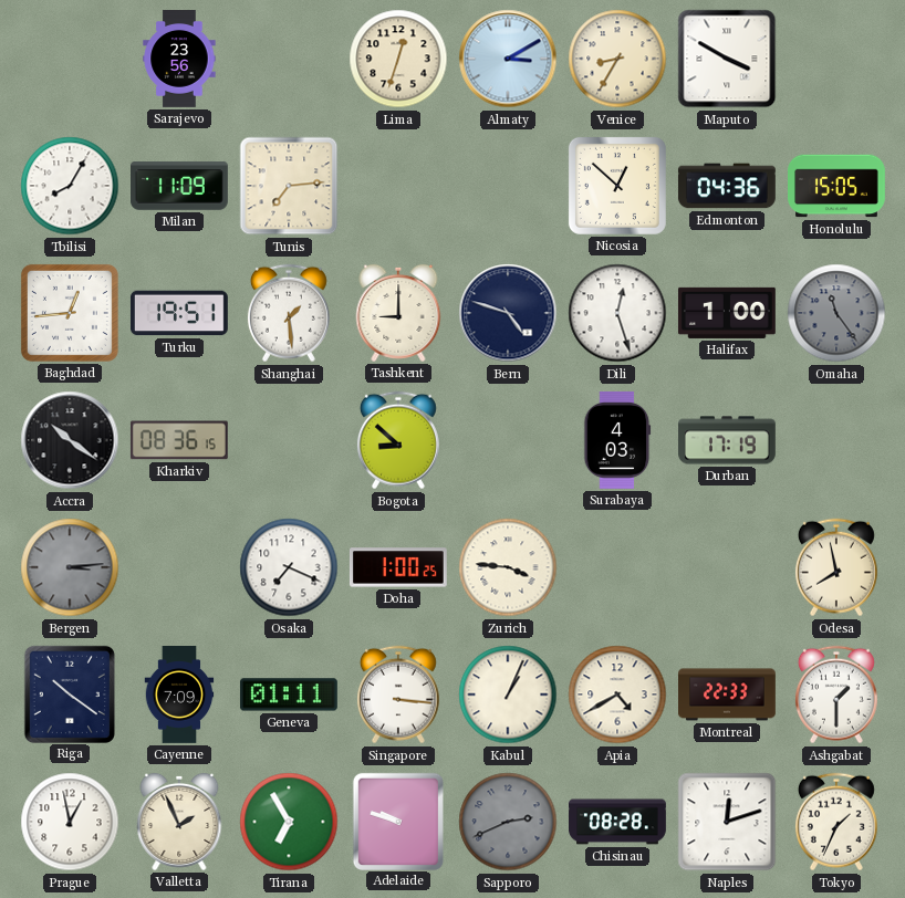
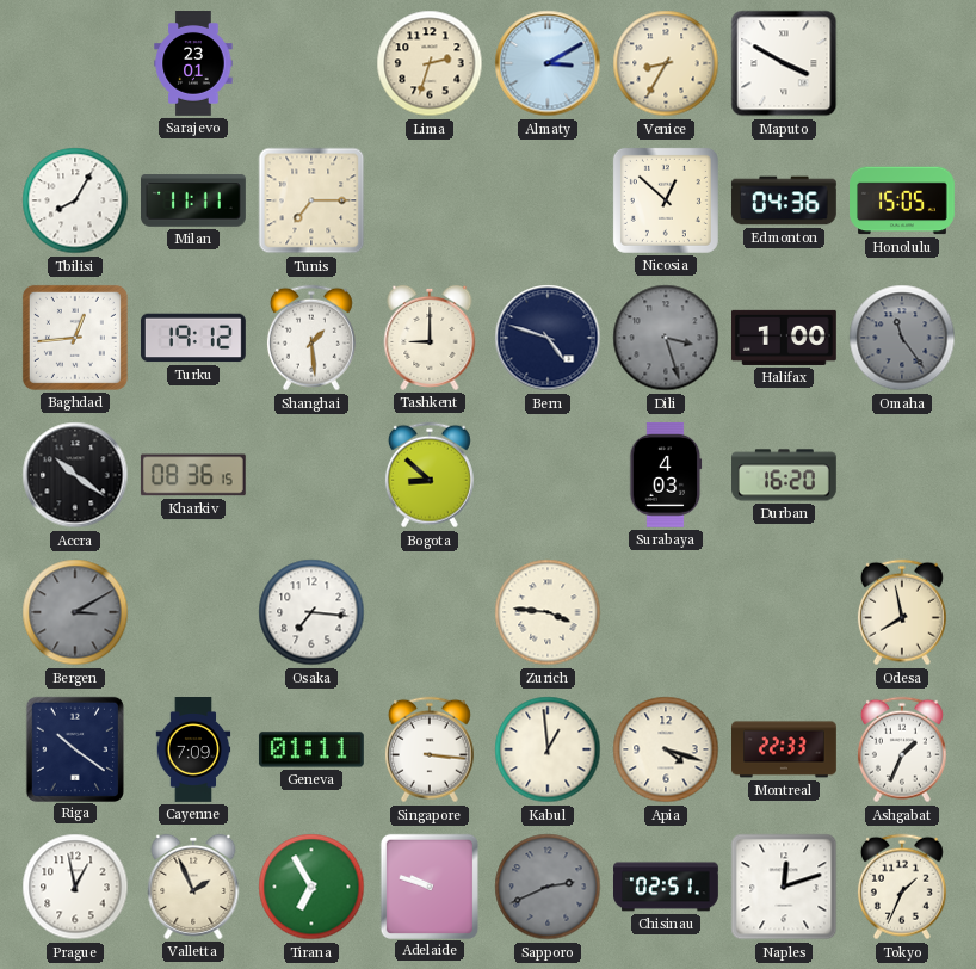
Sarajevo: 23:56 -> 23:01
Lima: 12:33 -> 2:33
Milan: 11:09 -> 11:11
Tunis: 7:14 -> 7:15
Turku: 19:51 -> 19:12
Dili: 12:27 -> 3:27
Dili dial: white -> grey
Durban: 17:19 -> 16:20
Bergen: 3:14 -> 3:10
Osaka: 7:19 -> 7:16
Doha: 1:00 -> none
Kabul: 1:04 -> 12:59
Apia: 4:40 -> 4:18
Ashgabat: 1:30 -> 1:34
Chisinau: 08:28 -> 02:51
